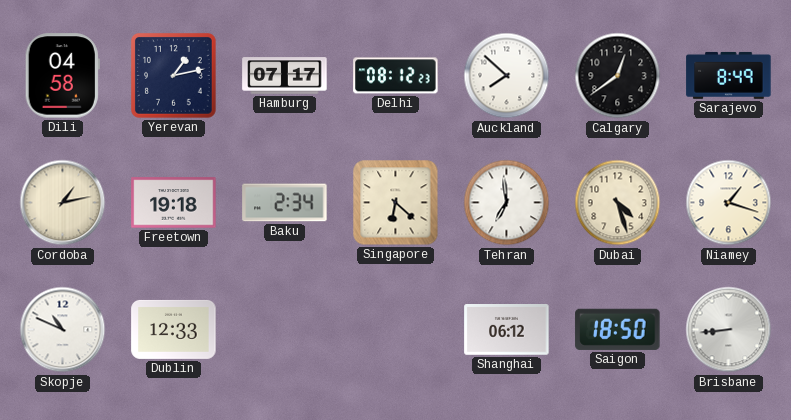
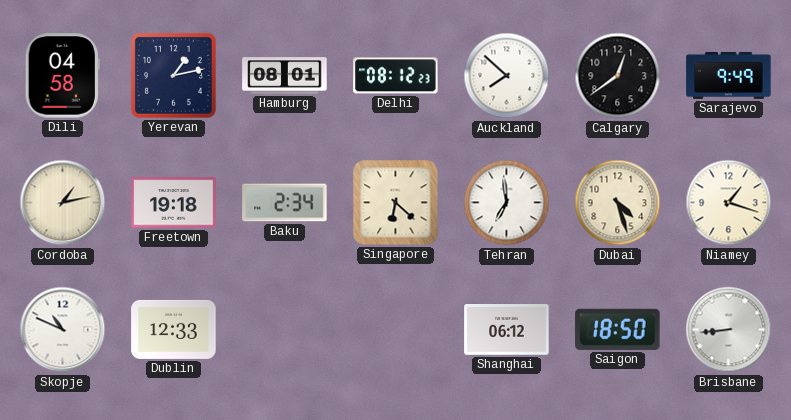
Hamburg: 07:17 -> 08:01
Sarajevo: 8:49 -> 9:49
